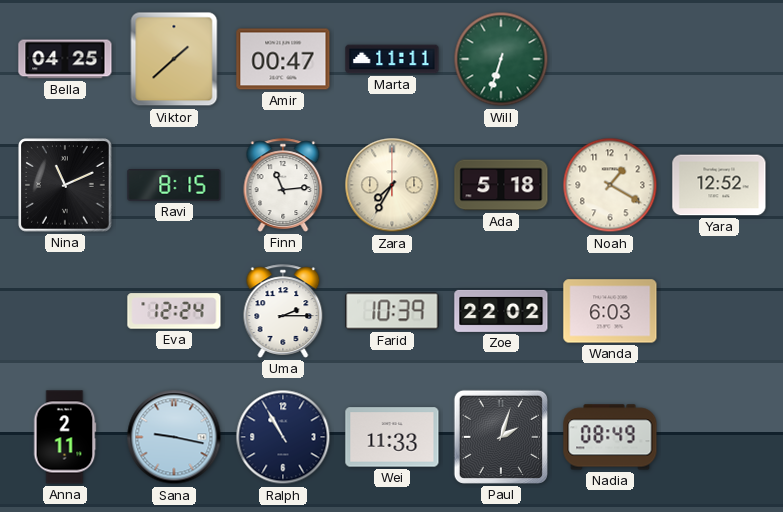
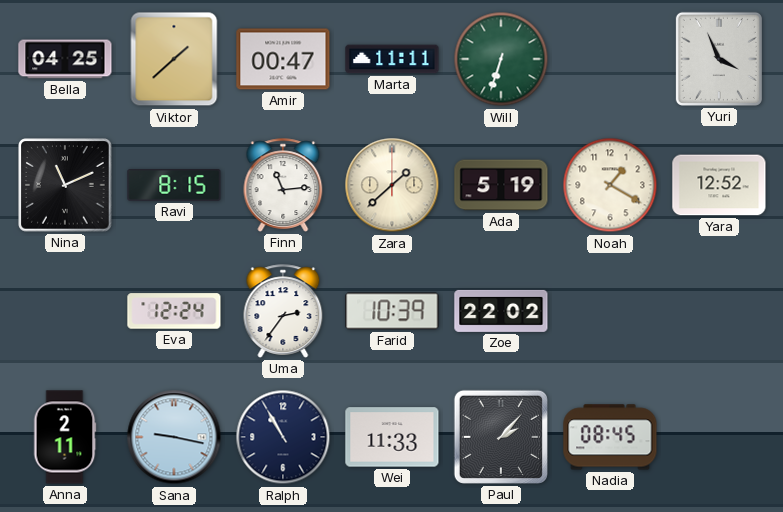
Yuri: none -> 3:56
Zara: 7:35 -> 1:38
Ada: 5:18 -> 5:19
Uma: 2:15 -> 2:36
Wanda: 6:03 -> none
Paul: 2:03 -> 2:07
Nadia: 08:49 -> 08:45
